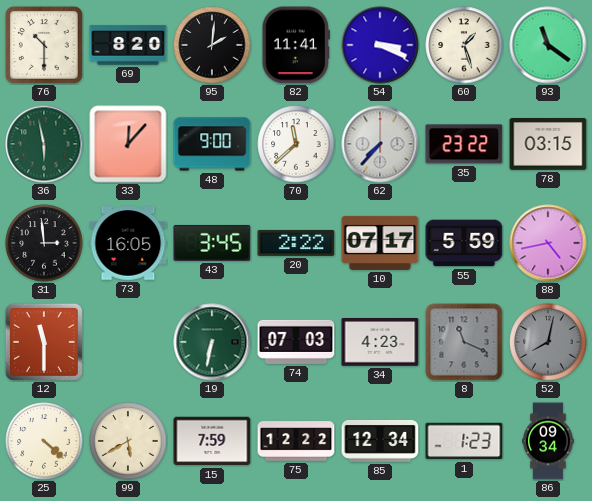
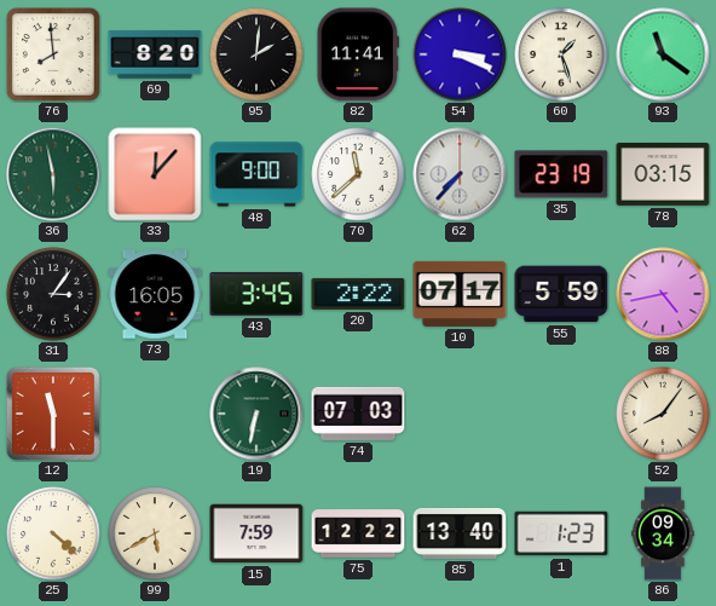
76: 10:30 -> 7:59
35: 23:22 -> 23:19
31: 2:59 -> 3:06
34: 4:23 -> none
8: 11:19 -> none
52: 8:02 -> 8:06
52 dial: grey -> cream
85: 12:34 -> 13:40
